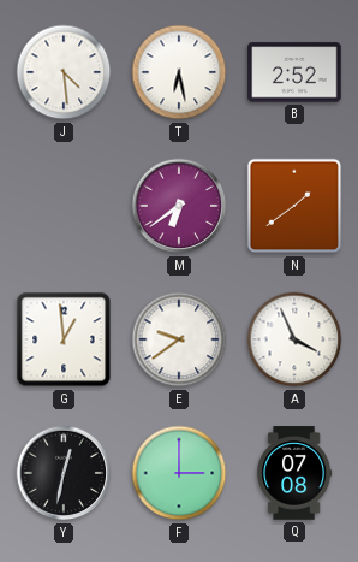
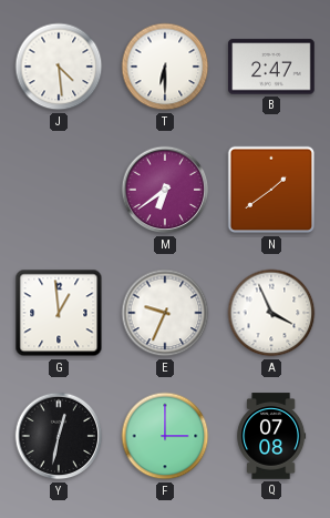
T: 6:28 -> 6:30
B: 2:52 -> 2:47
E: 9:39 -> 9:34
